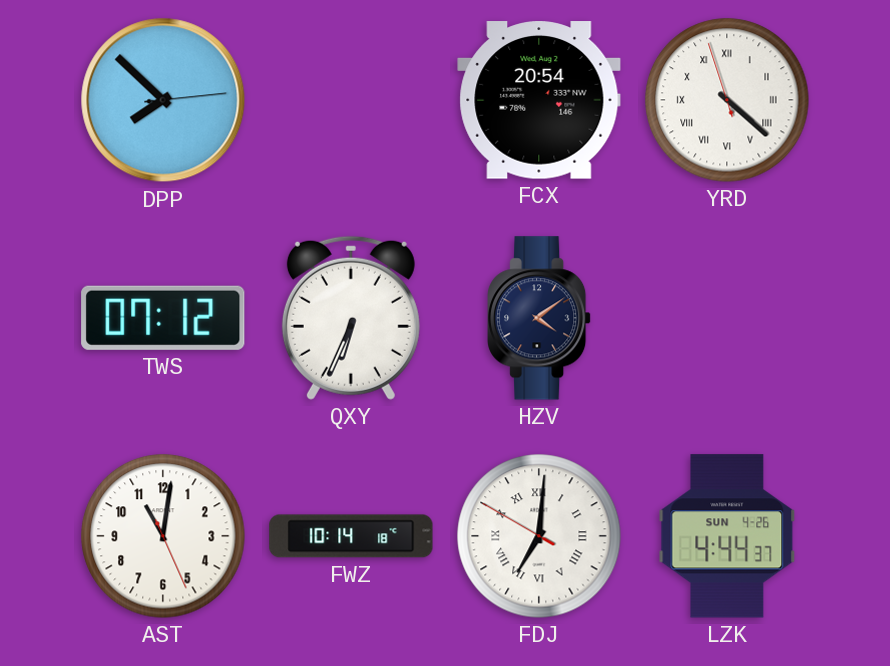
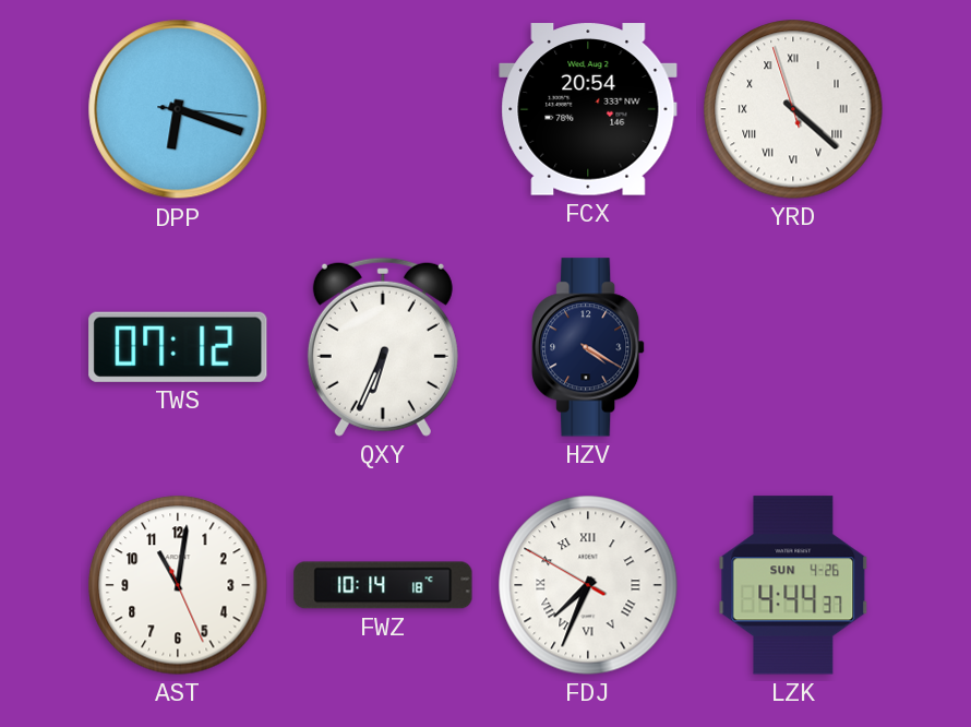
DPP: 7:52 -> 6:18
HZV: 4:09 -> 4:20
FDJ: 7:00 -> 7:33
